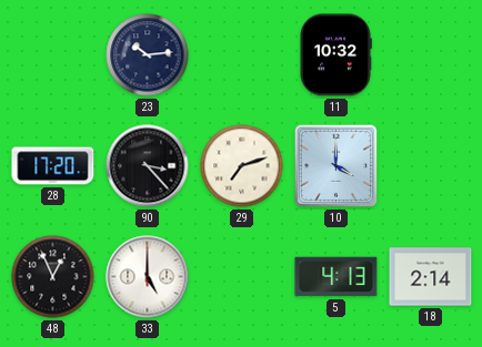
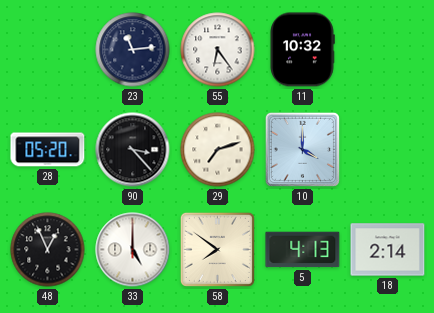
23: 10:14 -> 11:14
55: none -> 6:24
28: 17:20 -> 05:20
58: none -> 7:51
